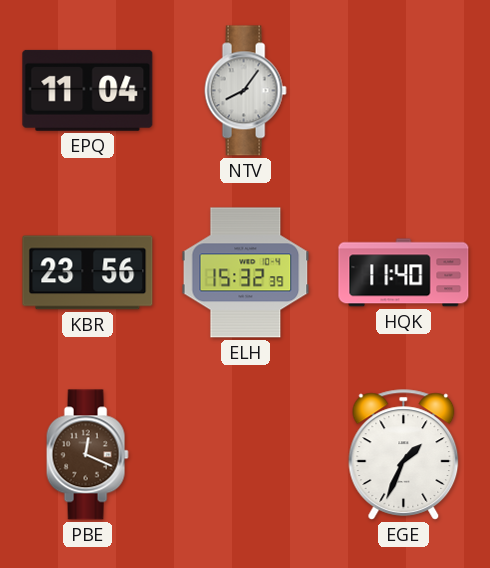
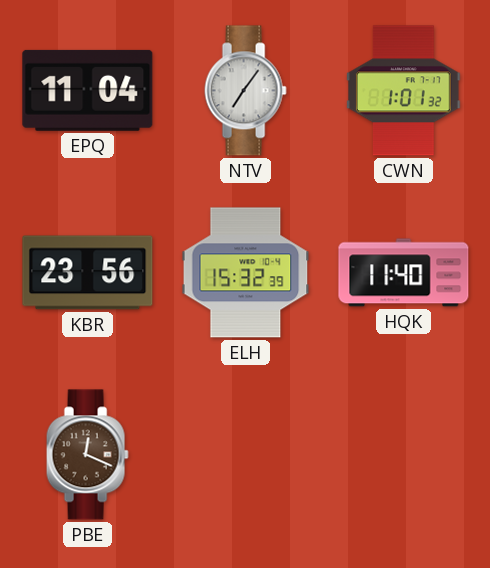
NTV: 8:06 -> 7:06
CWN: none -> 1:01
EGE: 1:34 -> none
